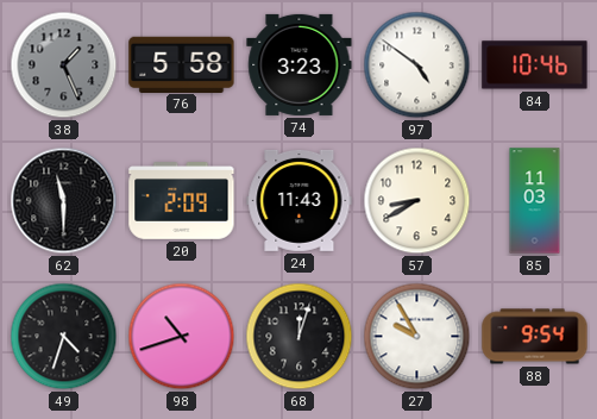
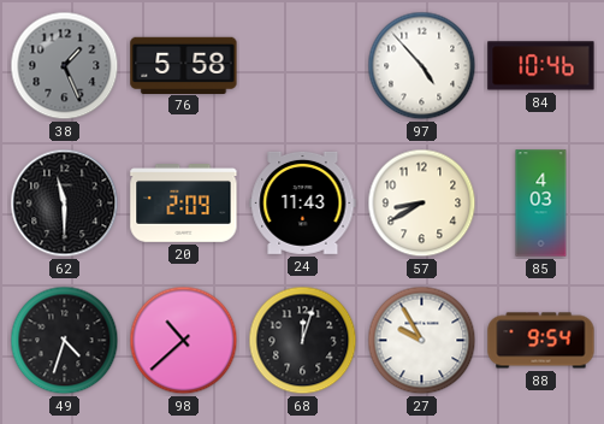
74: 3:23 -> none
97: 4:51 -> 4:53
85: 11:03 -> 4:03
98: 10:42 -> 10:38
